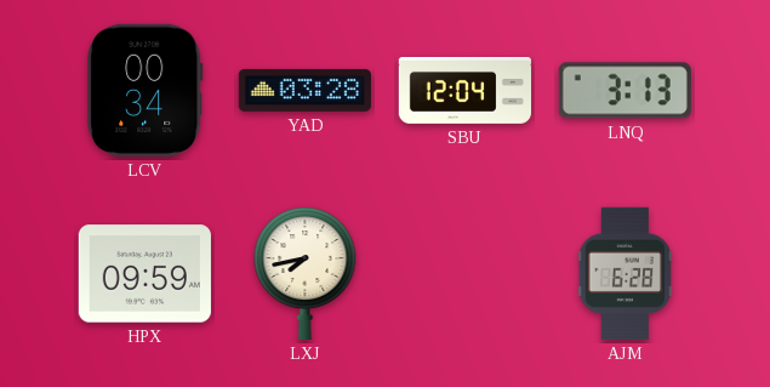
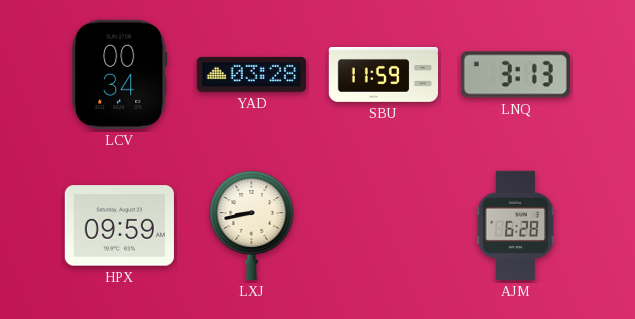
SBU: 12:04 -> 11:59
LXJ: 7:43 -> 8:43
